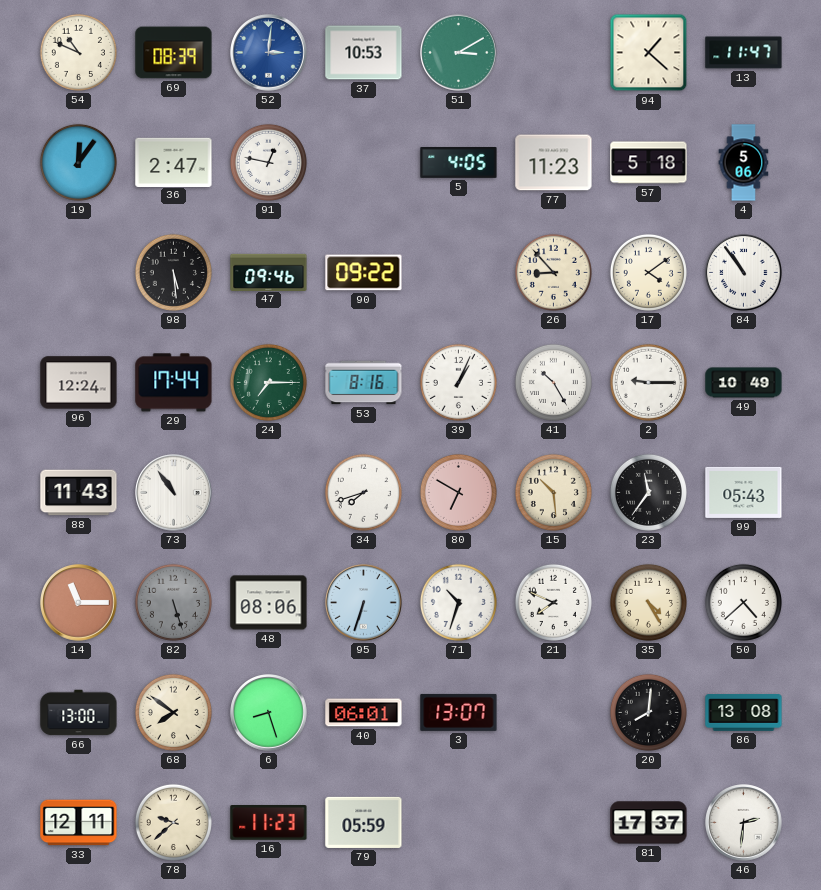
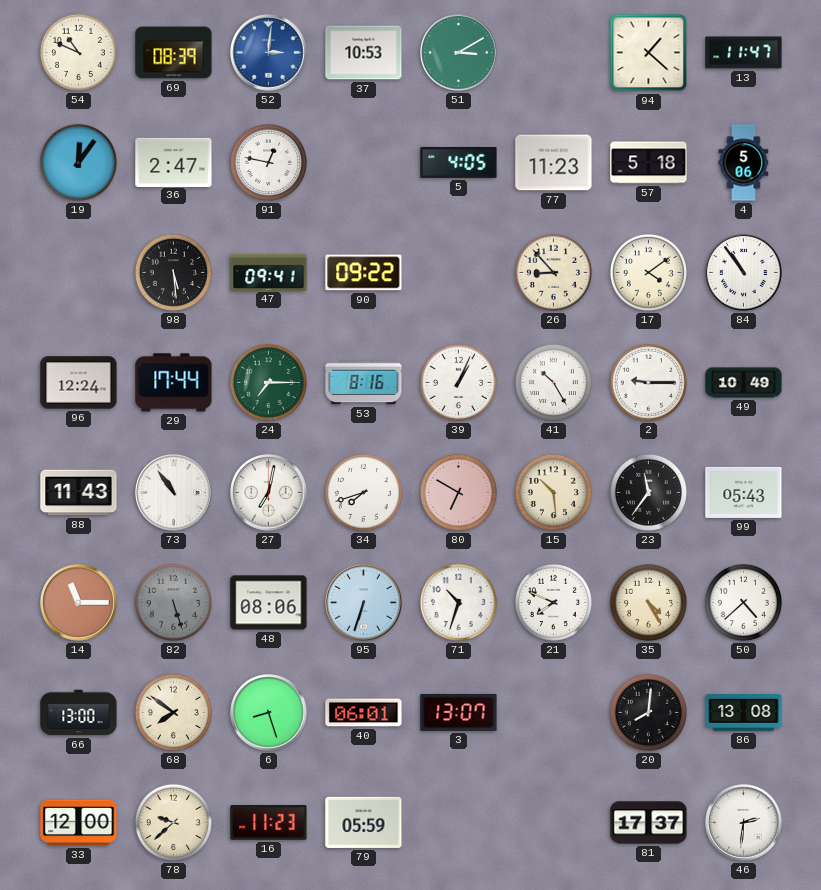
47: 09:46 -> 09:41
27: none -> 7:02
33: 12:11 -> 12:00
